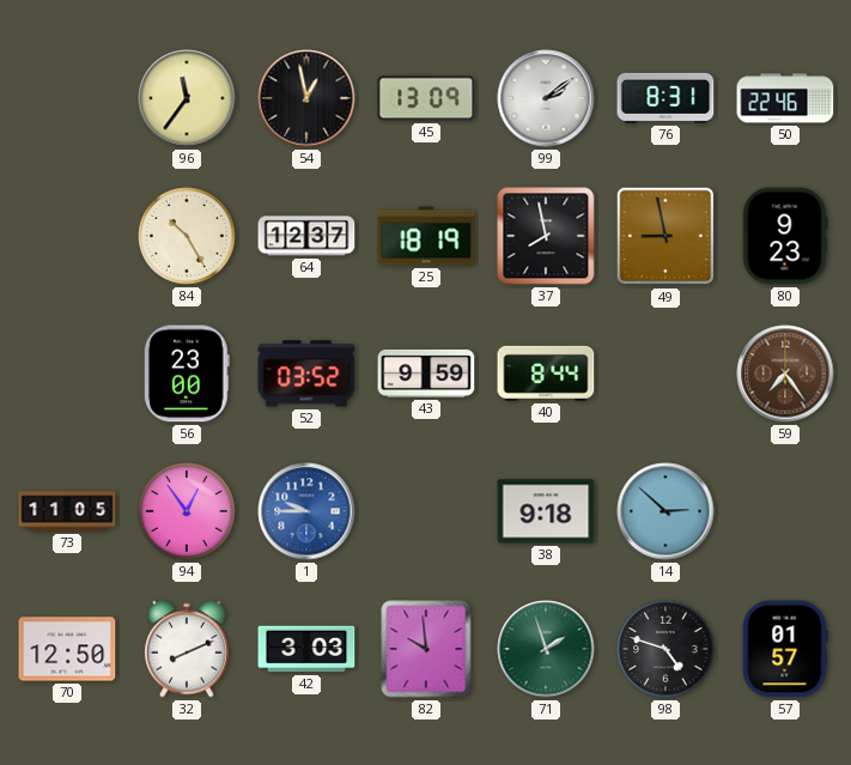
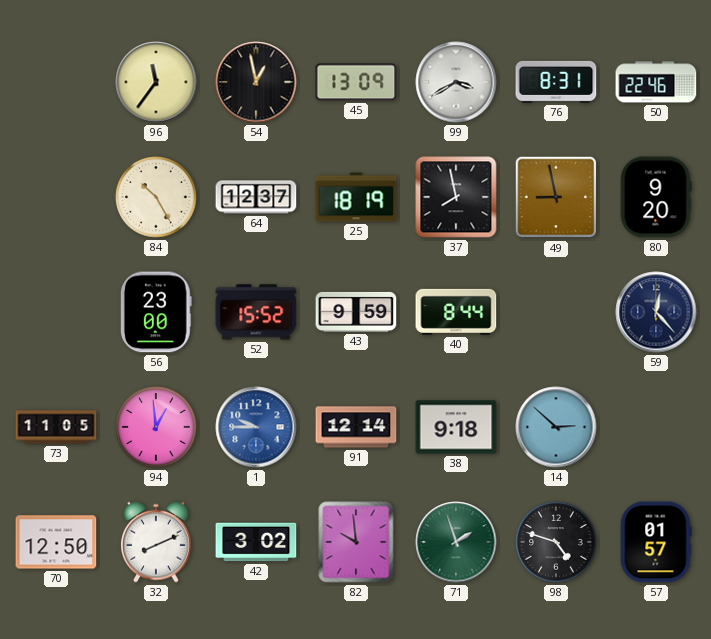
99: 2:09 -> 3:40
80: 9:23 -> 9:20
52: 03:52 -> 15:52
59: 7:24 -> 12:23
59 dial: brown -> navy
94: 12:54 -> 12:59
91: none -> 12:14
42: 3:03 -> 3:02
